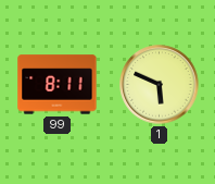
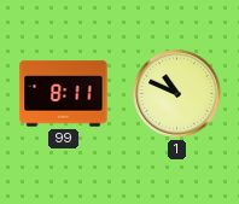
1: 5:49 -> 10:49
